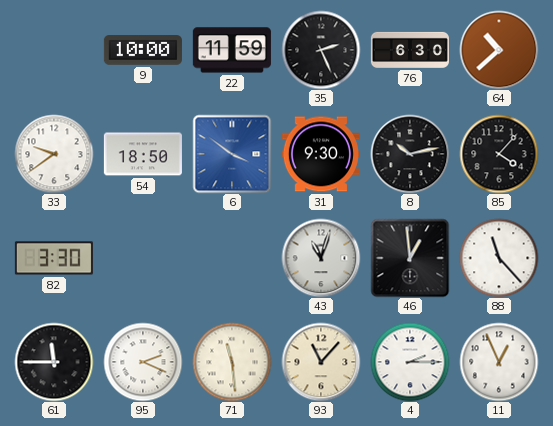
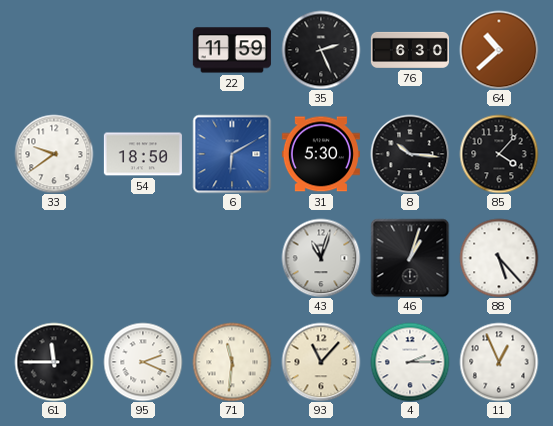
9: 10:00 -> none
6: 3:51 -> 6:10
31: 9:30 -> 5:30
8: 10:13 -> 10:16
82: 3:30 -> none
46: 12:59 -> 1:03
88: 11:23 -> 5:23
71: 11:29 -> 11:31
